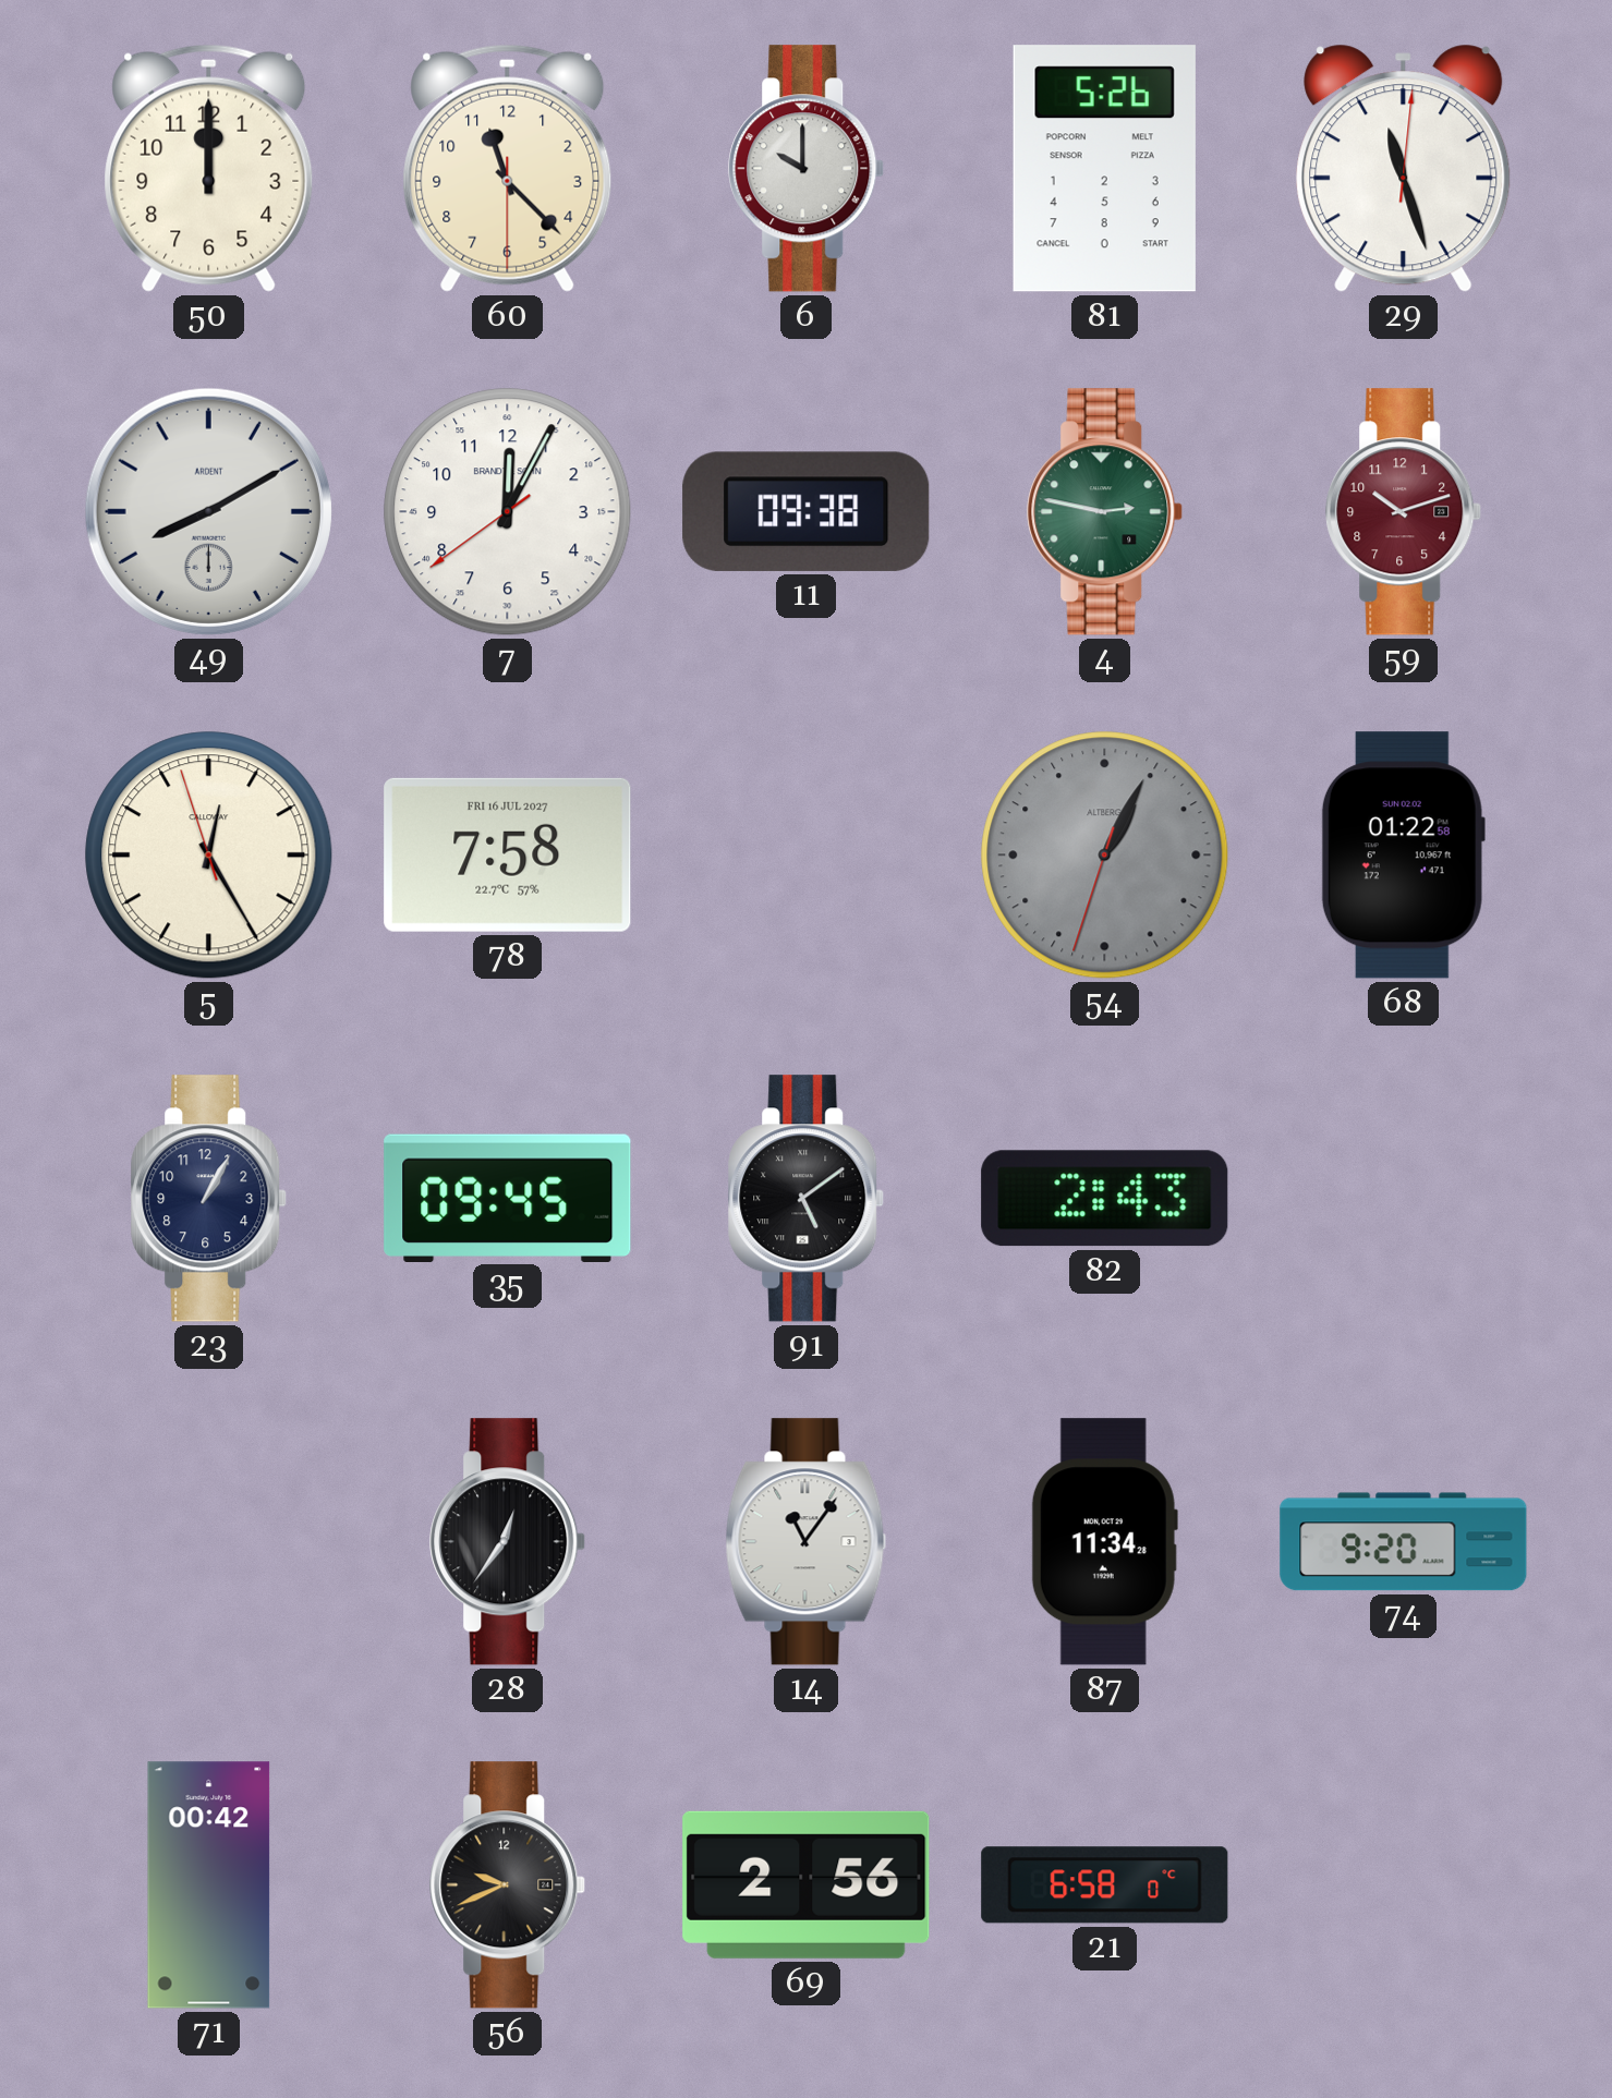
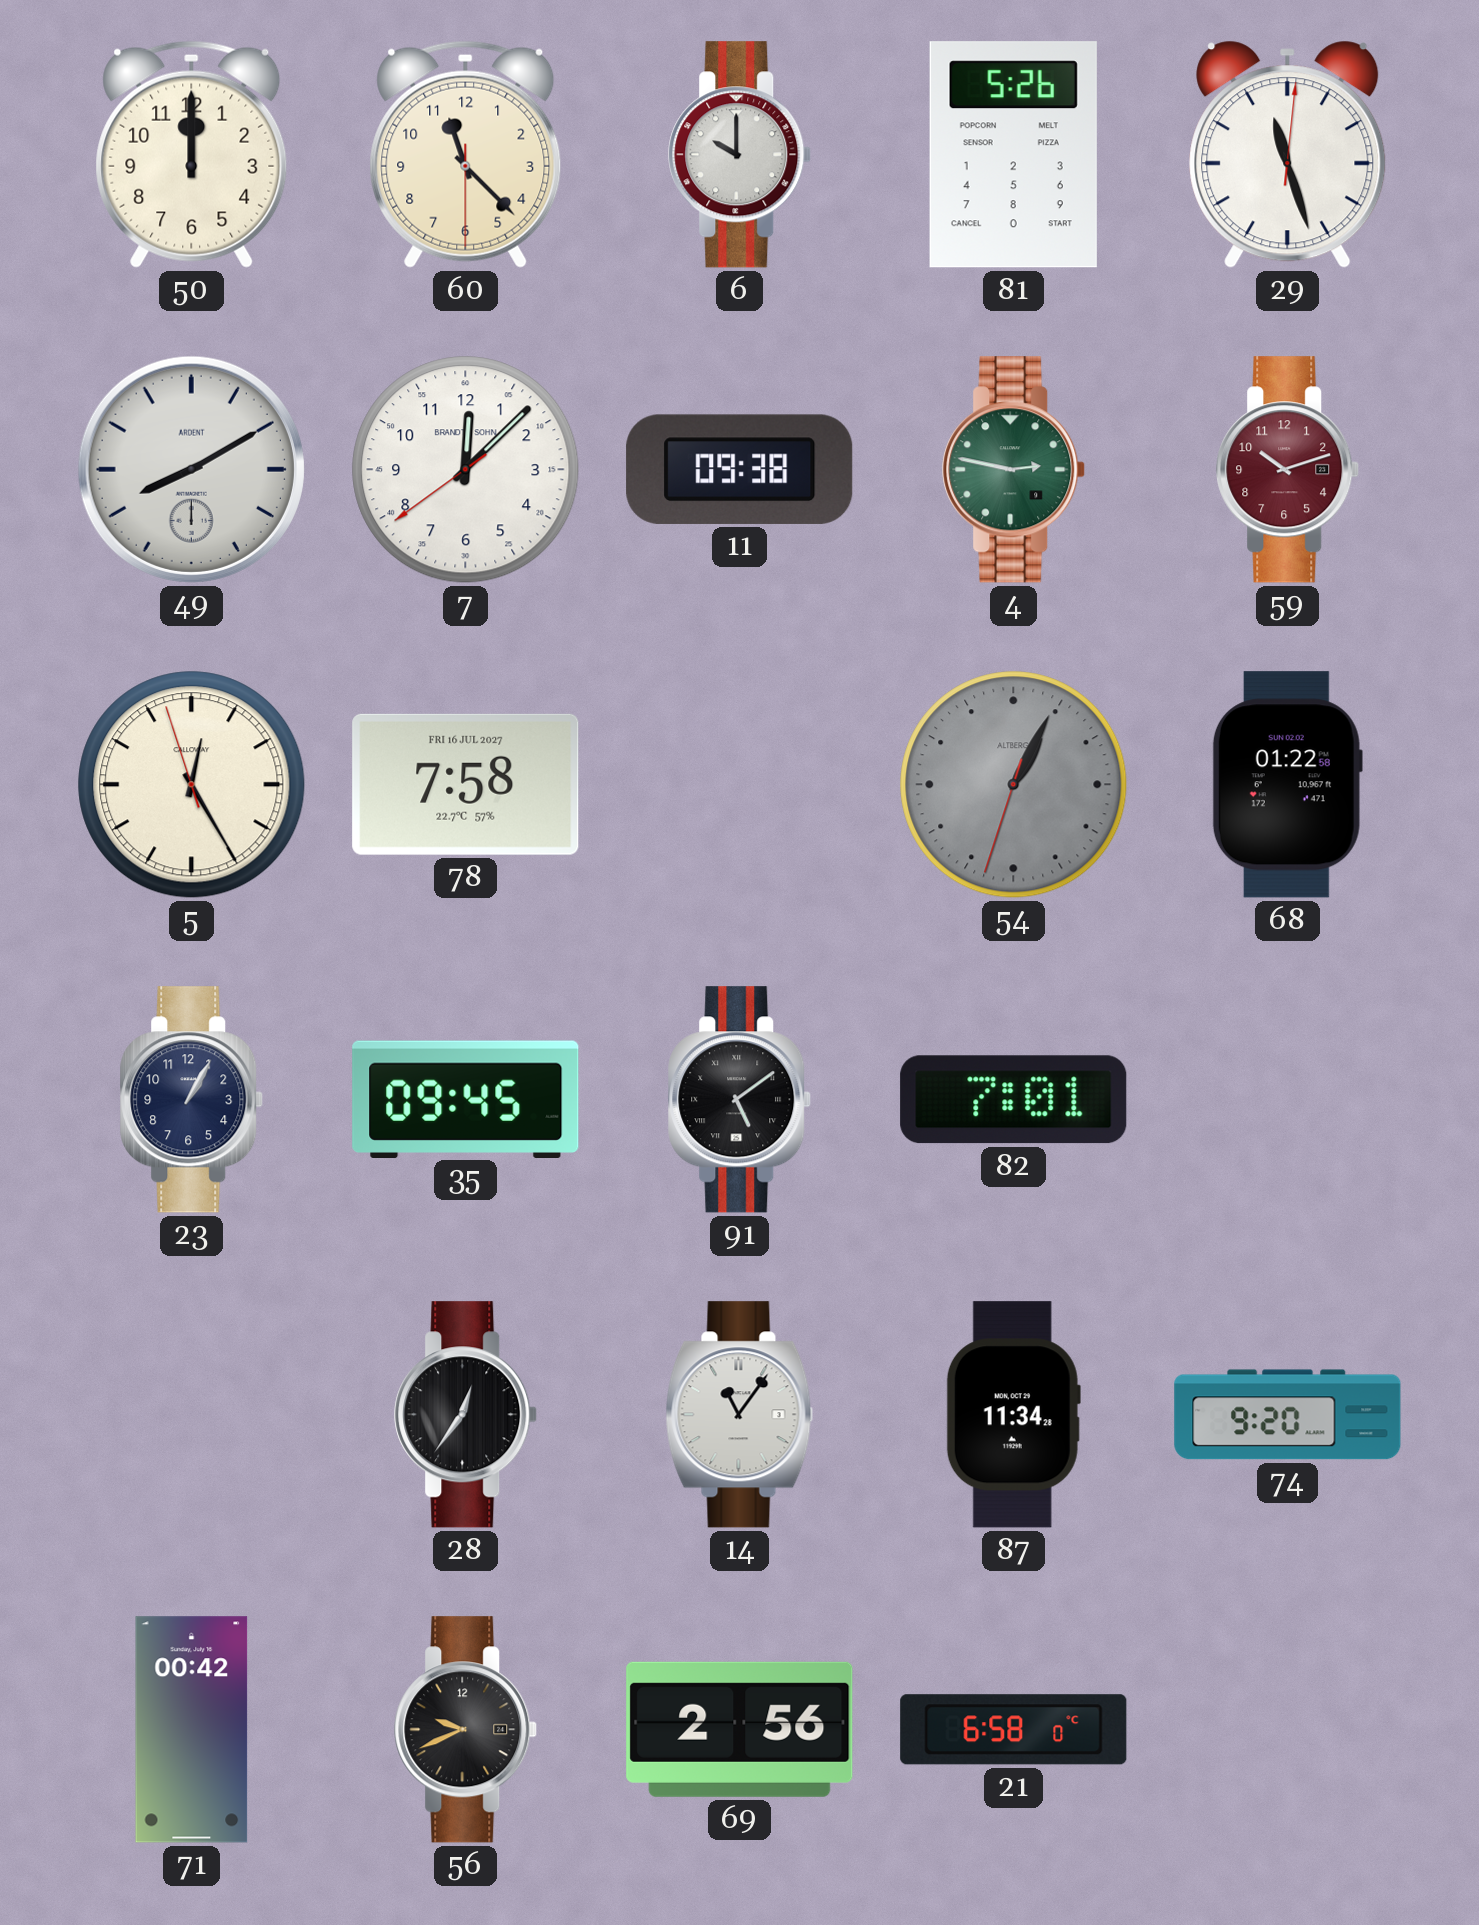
7: 12:04 -> 12:07
82: 2:43 -> 7:01
